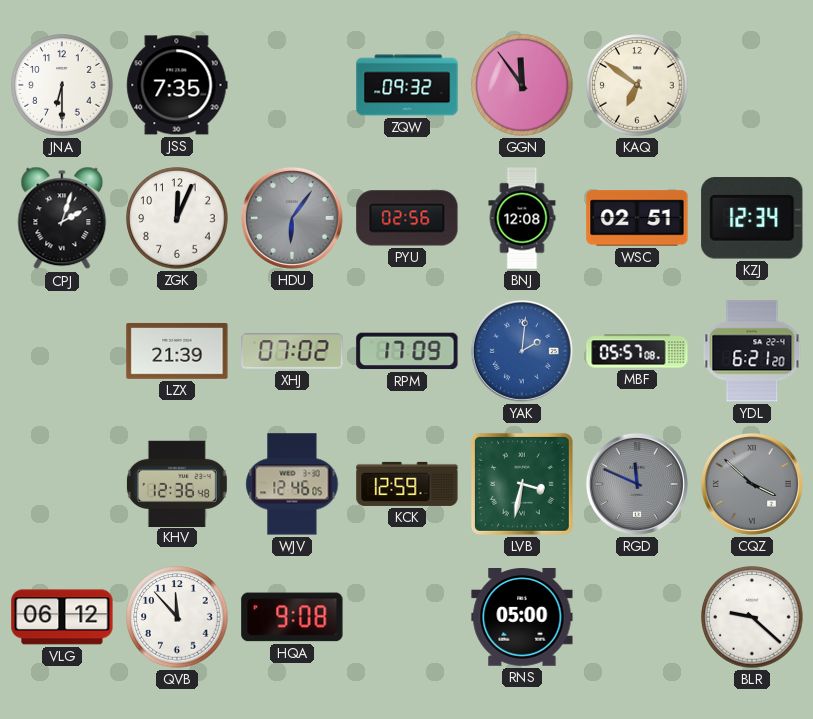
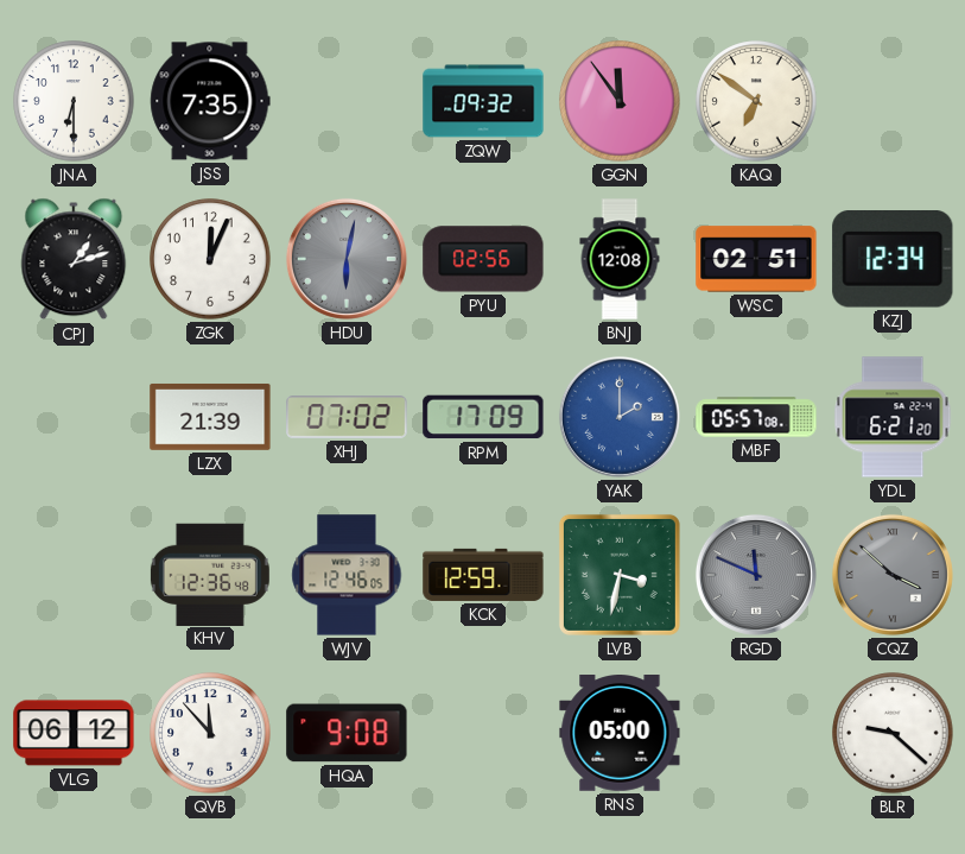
CPJ: 2:03 -> 1:12
HDU: 6:06 -> 6:02
YAK: 2:01 -> 2:00
